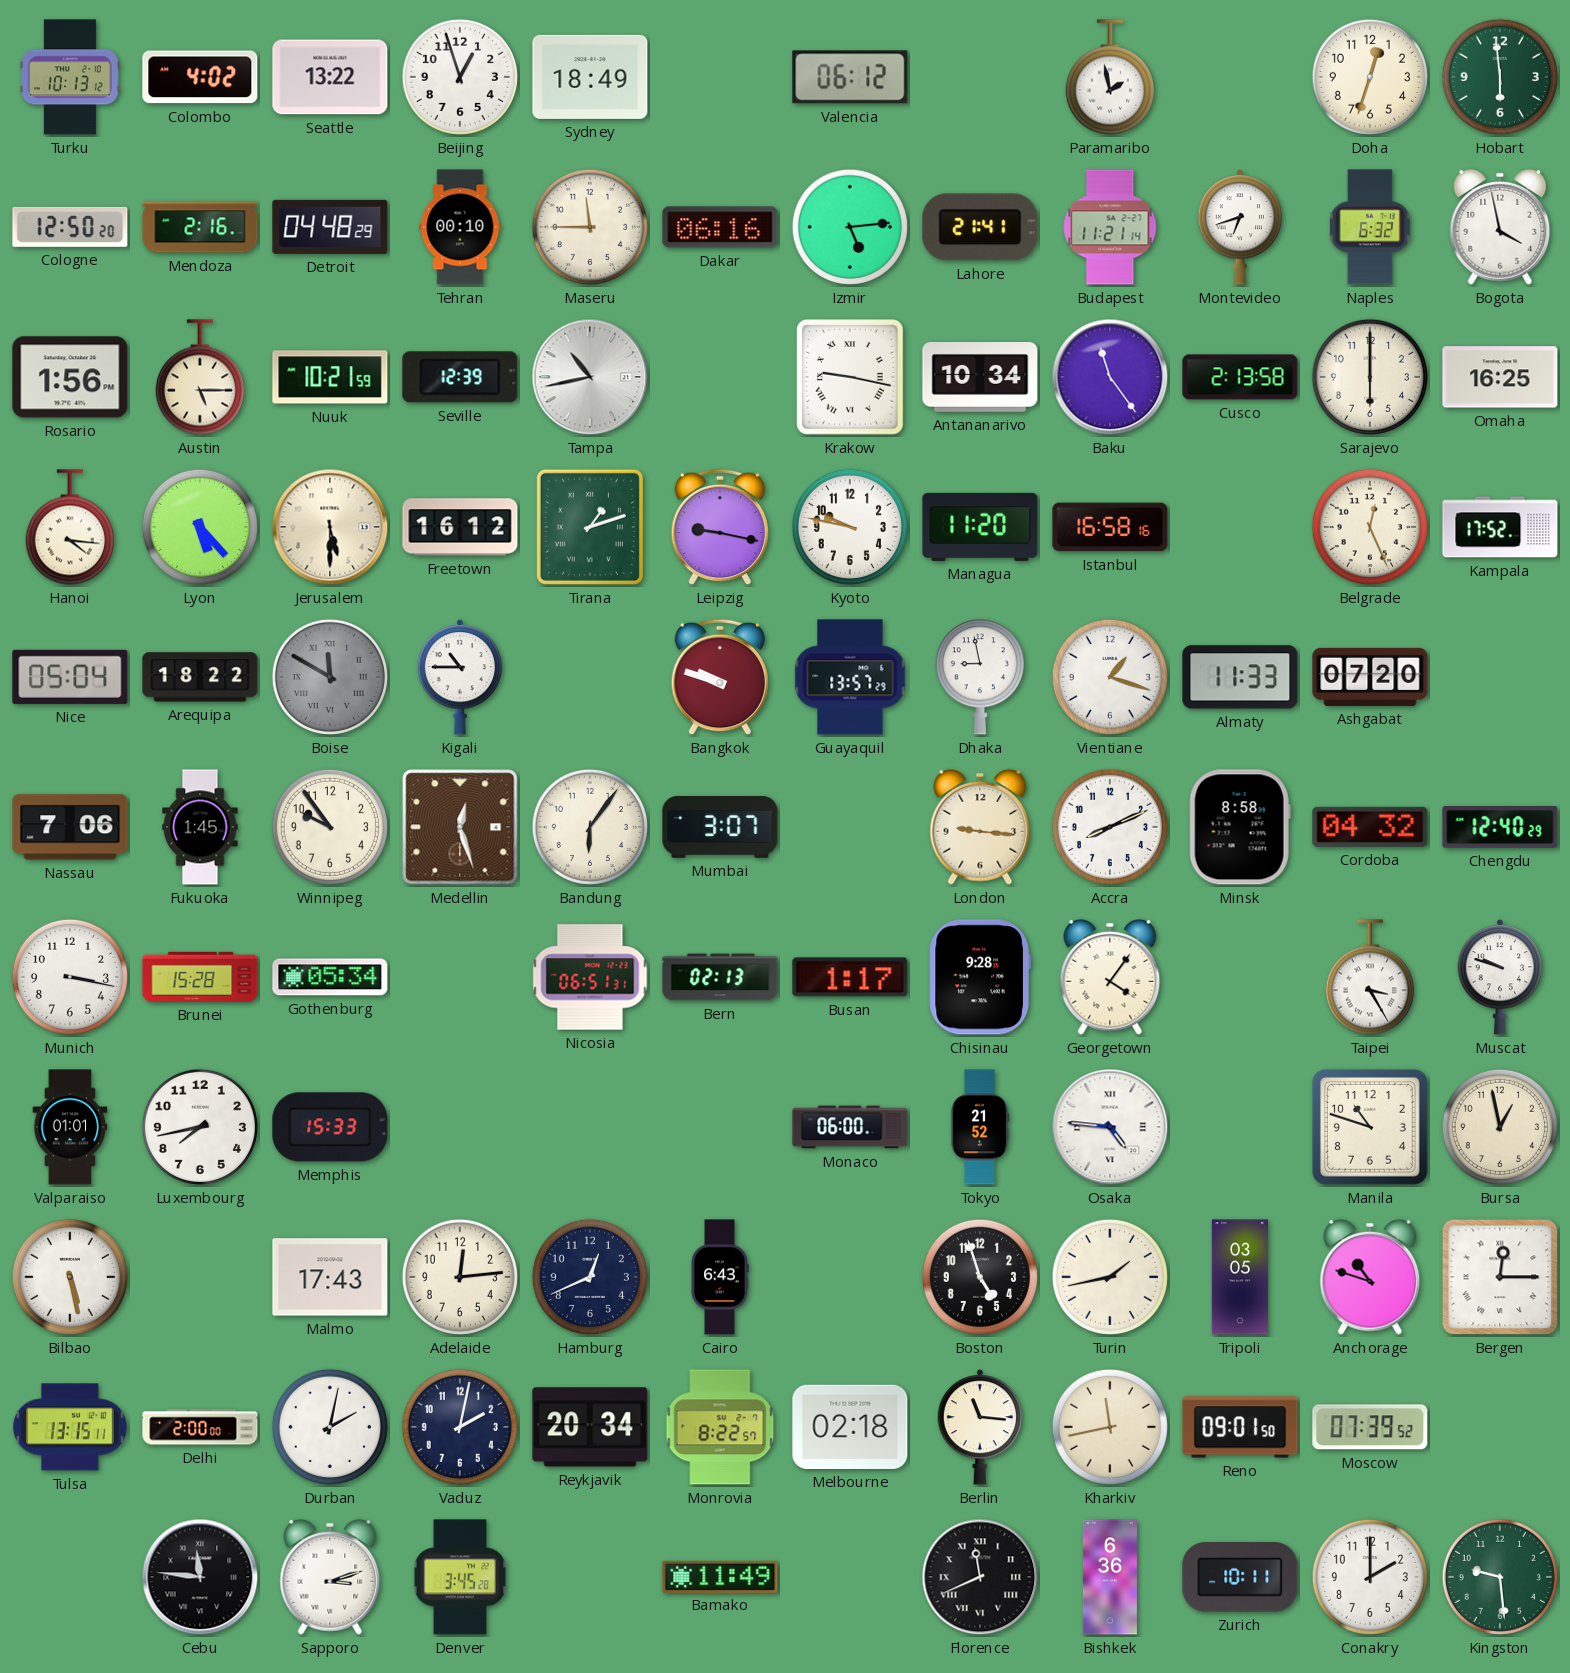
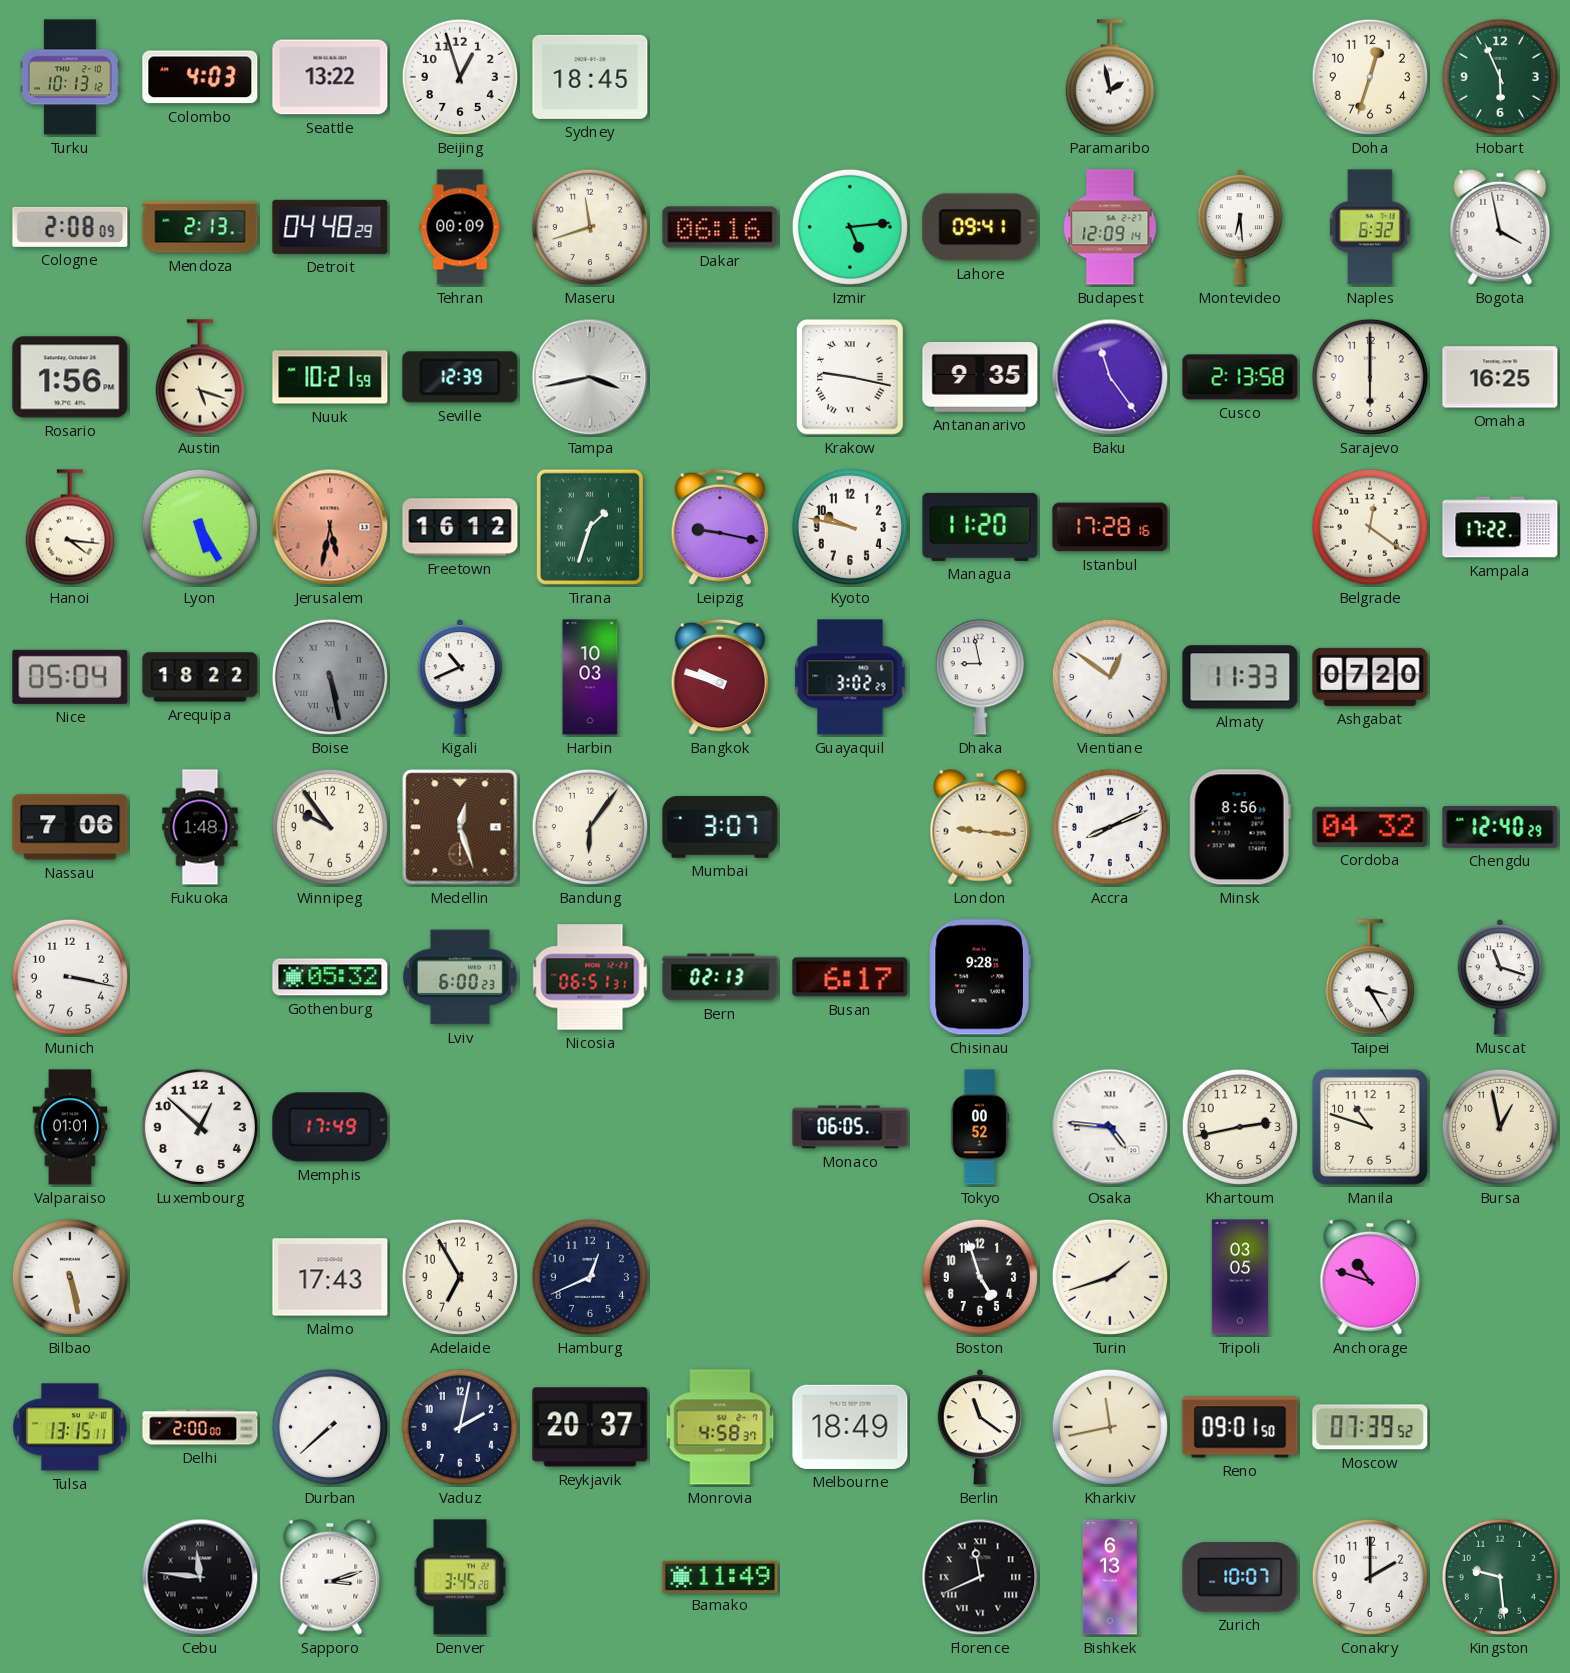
Colombo: 4:02 -> 4:03
Sydney: 18:49 -> 18:45
Valencia: 06:12 -> none
Hobart: 5:59 -> 5:56
Cologne: 12:50 -> 2:08
Mendoza: 2:16 -> 2:13
Tehran: 00:10 -> 00:09
Maseru: 11:45 -> 11:42
Lahore: 21:41 -> 09:41
Budapest: 11:21 -> 12:09
Montevideo: 6:42 -> 6:29
Austin: 5:15 -> 5:18
Tampa: 10:43 -> 3:43
Antananarivo: 10:34 -> 9:35
Lyon: 5:23 -> 5:25
Jerusalem: 5:30 -> 5:32
Jerusalem dial: cream -> salmon
Tirana: 1:12 -> 1:33
Istanbul: 16:58 -> 17:28
Belgrade: 12:26 -> 12:21
Kampala: 17:52 -> 17:22
Boise: 11:50 -> 5:28
Kigali: 10:45 -> 10:41
Harbin: none -> 10:03
Guayaquil: 13:57 -> 3:02
Vientiane: 1:18 -> 12:51
Fukuoka: 1:45 -> 1:48
Minsk: 8:58 -> 8:56
Brunei: 15:28 -> none
Gothenburg: 05:34 -> 05:32
Lviv: none -> 6:00
Busan: 1:17 -> 6:17
Georgetown: 4:06 -> none
Muscat: 9:48 -> 11:18
Luxembourg: 7:43 -> 12:52
Memphis: 15:33 -> 17:49
Monaco: 06:00 -> 06:05
Tokyo: 21:52 -> 00:52
Khartoum: none -> 2:43
Adelaide: 12:14 -> 6:55
Cairo: 6:43 -> none
Turin: 1:43 -> 1:42
Bergen: 12:15 -> none
Durban: 2:02 -> 7:38
Reykjavik: 20:34 -> 20:37
Monrovia: 8:22 -> 4:58
Melbourne: 02:18 -> 18:49
Berlin: 11:16 -> 11:21
Bishkek: 6:36 -> 6:13
Zurich: 10:11 -> 10:07
